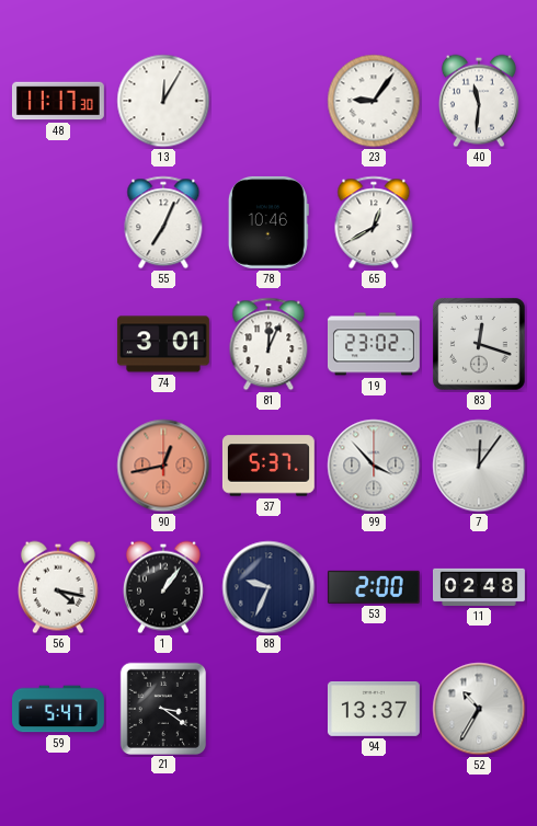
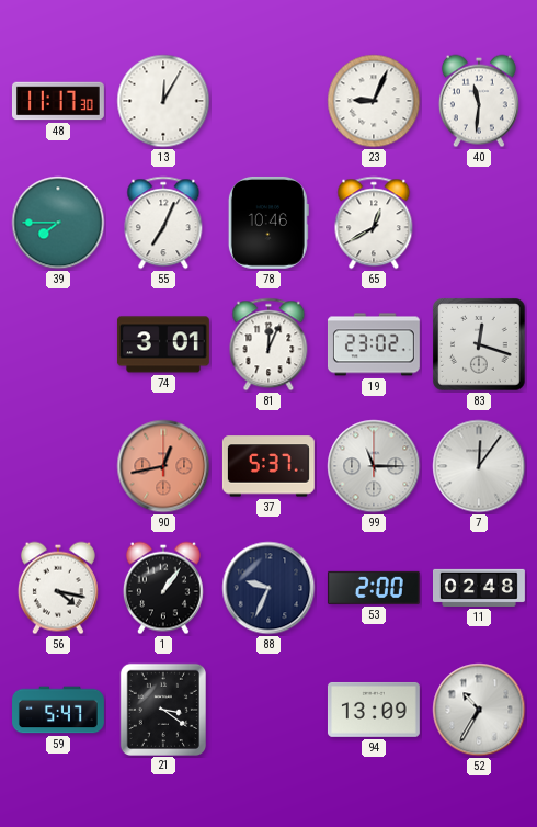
23: 9:06 -> 9:04
39: none -> 7:45
99: 3:53 -> 11:15
94: 13:37 -> 13:09
